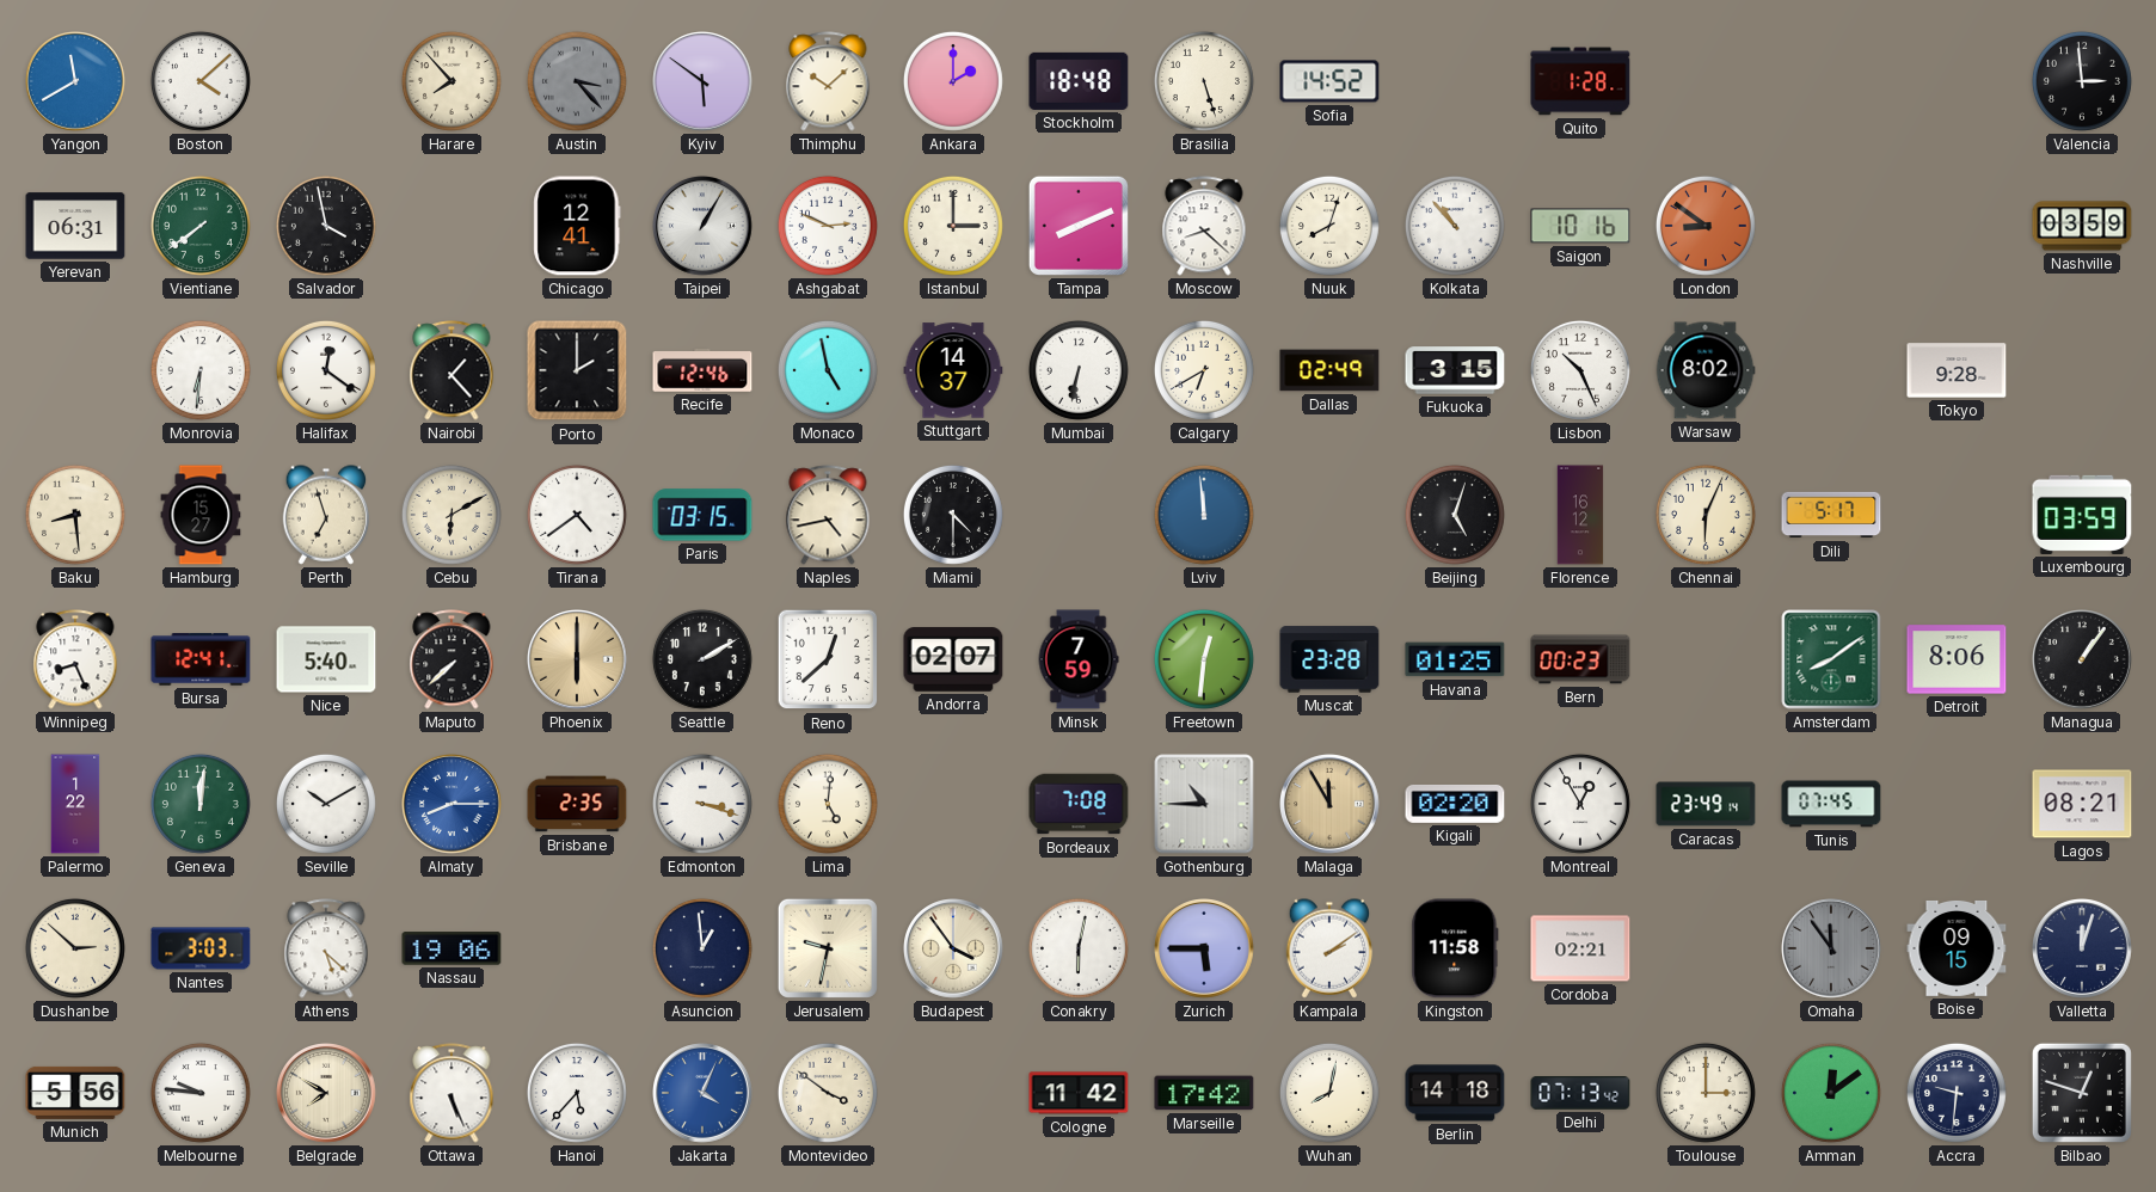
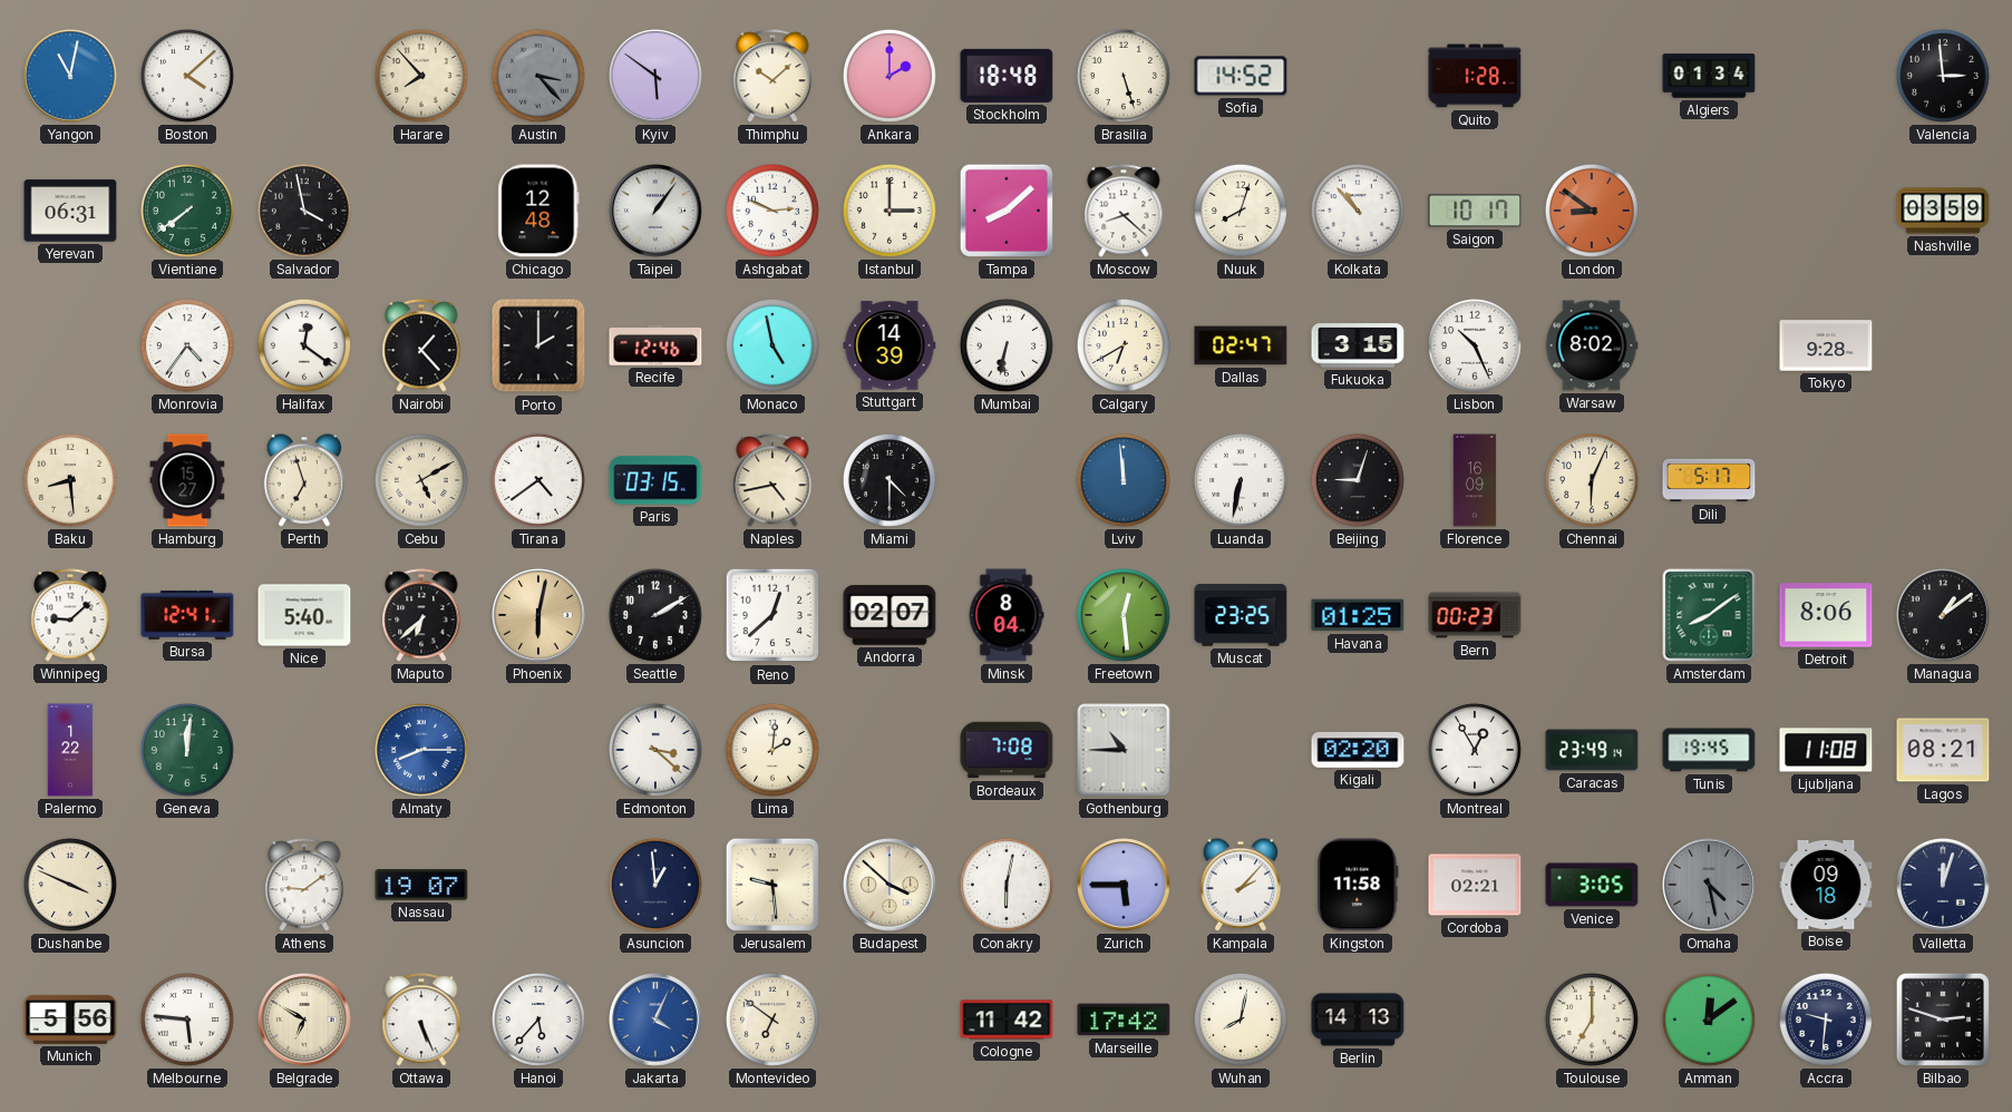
Yangon: 11:40 -> 11:02
Algiers: none -> 01:34
Chicago: 12:41 -> 12:48
Taipei: 1:05 -> 1:06
Tampa: 8:11 -> 8:08
Saigon: 10:16 -> 10:17
Monrovia: 6:31 -> 4:36
Stuttgart: 14:37 -> 14:39
Dallas: 02:49 -> 02:47
Cebu: 6:10 -> 5:10
Luanda: none -> 6:32
Beijing: 5:03 -> 9:03
Florence: 16:12 -> 16:09
Luxembourg: 03:59 -> none
Winnipeg: 8:26 -> 9:08
Maputo: 7:38 -> 6:38
Phoenix: 6:00 -> 6:02
Minsk: 7:59 -> 8:04
Freetown: 12:31 -> 12:29
Muscat: 23:28 -> 23:25
Managua: 1:06 -> 1:09
Seville: 10:10 -> none
Brisbane: 2:35 -> none
Edmonton: 3:18 -> 3:22
Lima: 5:01 -> 2:01
Malaga: 11:55 -> none
Tunis: 07:45 -> 19:45
Ljubljana: none -> 11:08
Dushanbe: 2:52 -> 3:49
Nantes: 3:03 -> none
Athens: 5:22 -> 9:09
Nassau: 19:06 -> 19:07
Jerusalem: 9:32 -> 9:29
Budapest: 3:54 -> 3:52
Kampala: 2:09 -> 2:07
Venice: none -> 3:05
Omaha: 11:54 -> 4:28
Boise: 09:15 -> 09:18
Melbourne: 9:46 -> 5:46
Belgrade: 7:50 -> 6:50
Montevideo: 3:51 -> 6:51
Berlin: 14:18 -> 14:13
Delhi: 07:13 -> none
Toulouse: 3:00 -> 7:00
Bilbao: 12:48 -> 2:48
